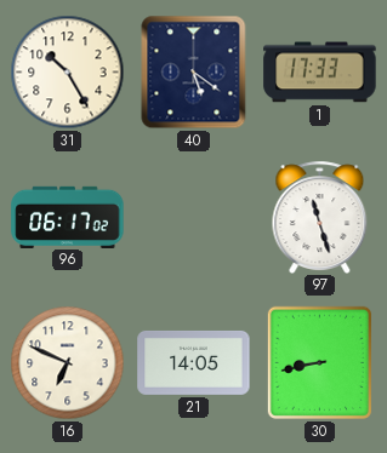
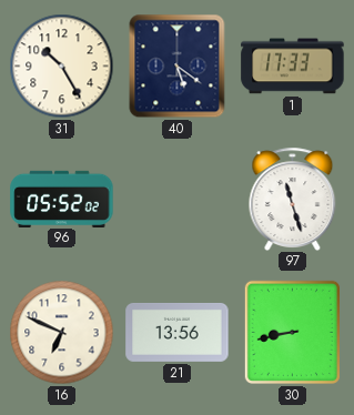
96: 06:17 -> 05:52
21: 14:05 -> 13:56
